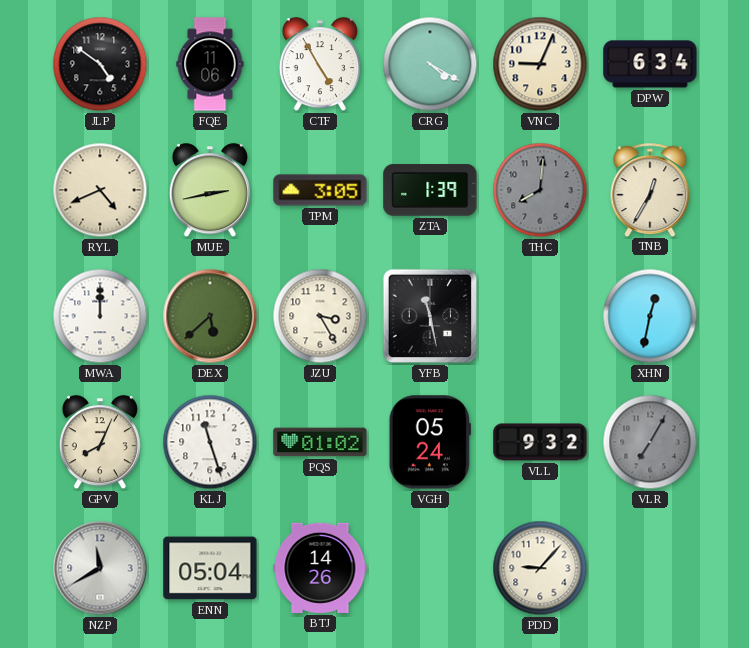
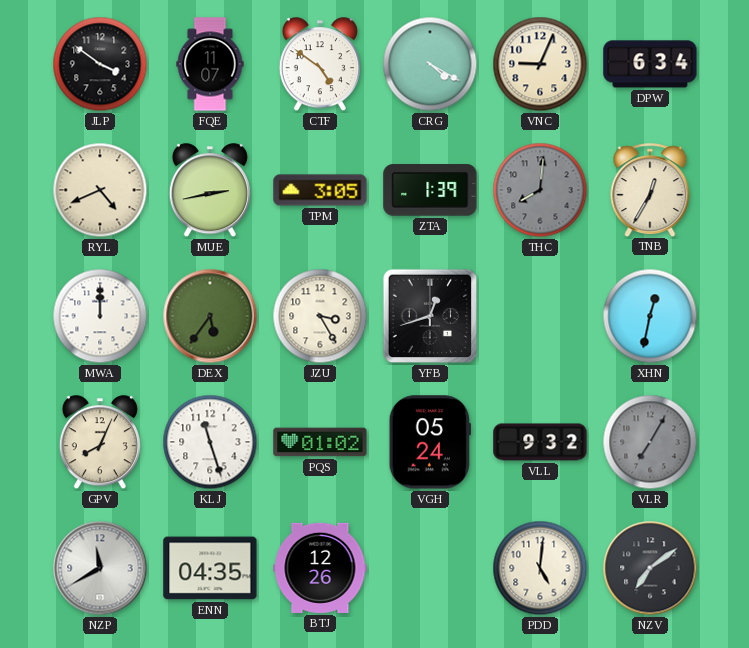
JLP: 4:51 -> 3:51
FQE: 11:06 -> 11:07
CTF: 4:55 -> 4:51
DEX: 5:38 -> 5:36
YFB: 11:28 -> 12:42
ENN: 05:04 -> 04:35
BTJ: 14:26 -> 12:26
PDD: 9:07 -> 5:01
NZV: none -> 7:09
